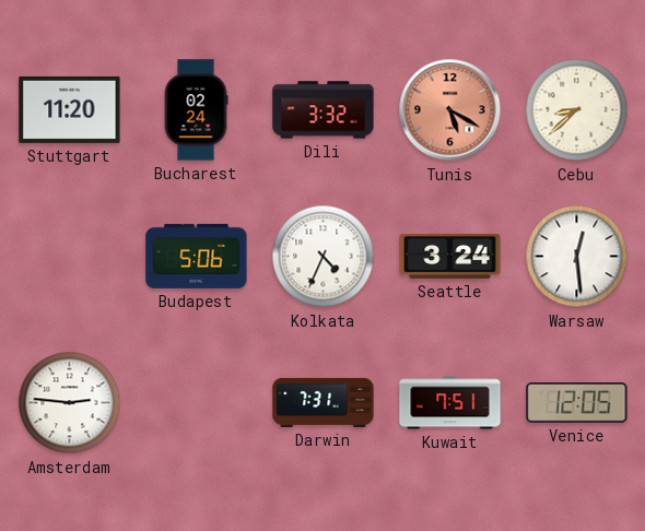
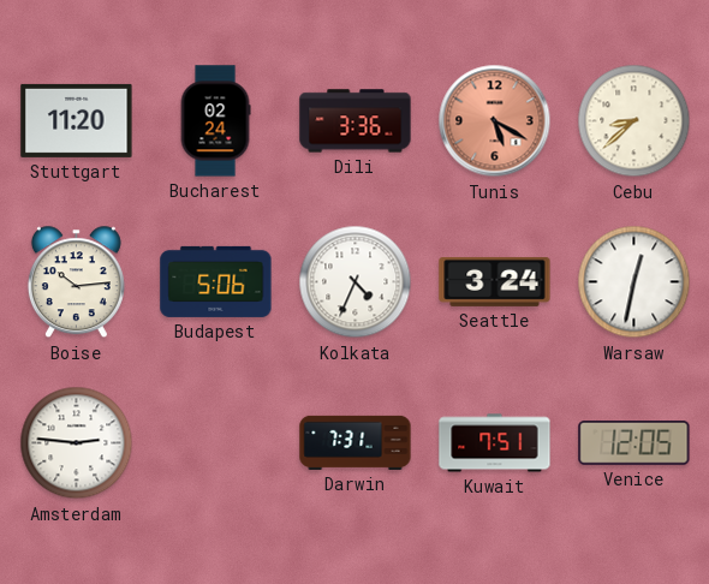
Dili: 3:32 -> 3:36
Boise: none -> 10:14
Warsaw: 12:29 -> 12:32
